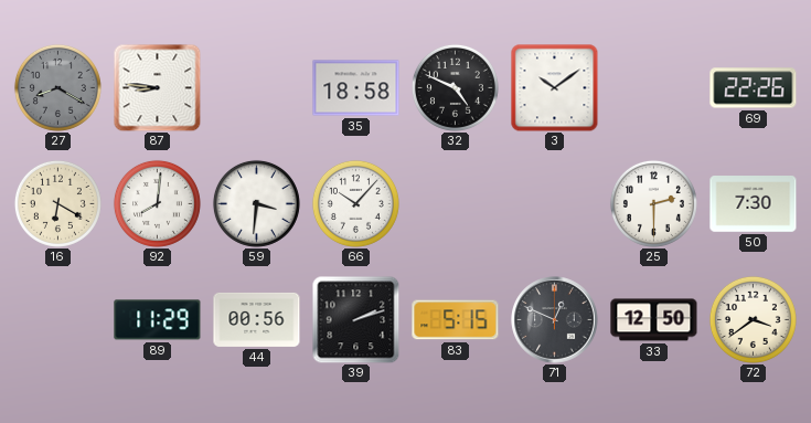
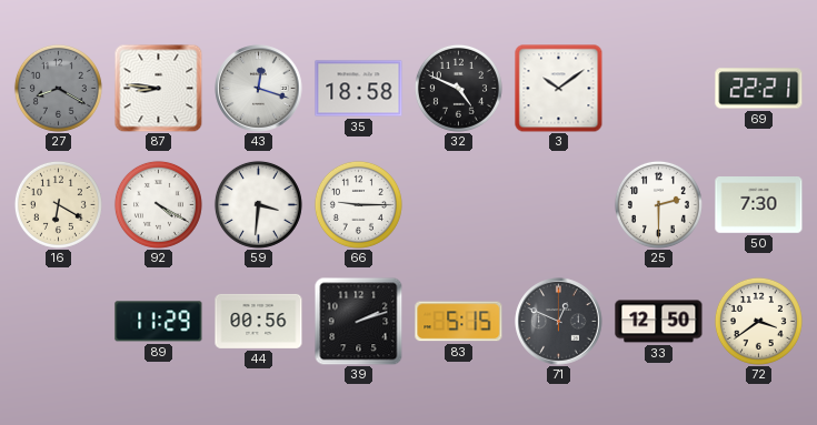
43: none -> 12:18
69: 22:26 -> 22:21
92: 8:01 -> 4:20
66: 10:07 -> 9:15
